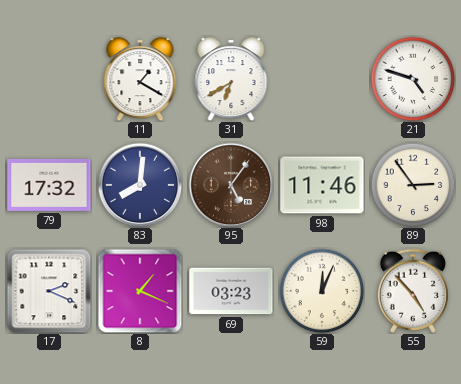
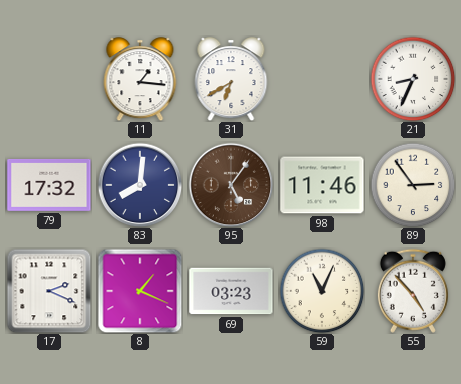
11: 1:20 -> 1:16
21: 4:48 -> 8:34
59: 12:04 -> 11:04
